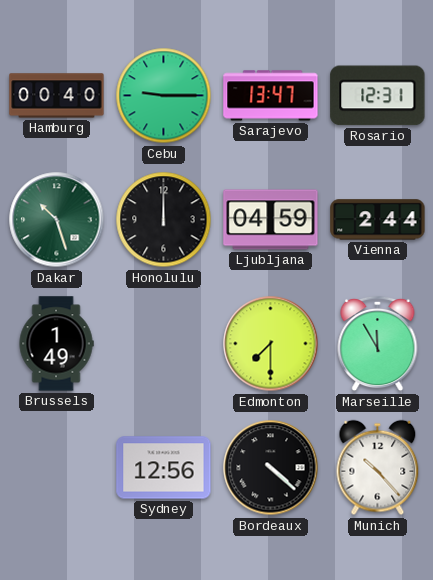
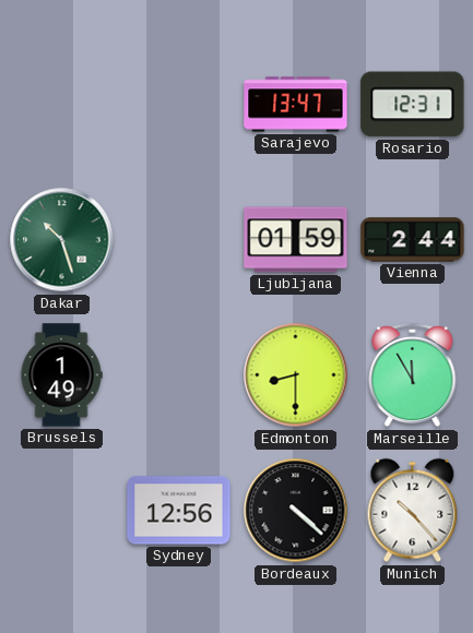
Hamburg: 00:40 -> none
Cebu: 9:15 -> none
Honolulu: 12:00 -> none
Ljubljana: 04:59 -> 01:59
Edmonton: 7:30 -> 8:30
